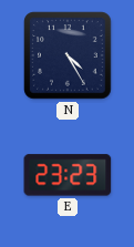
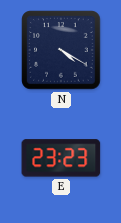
N: 4:25 -> 4:20
